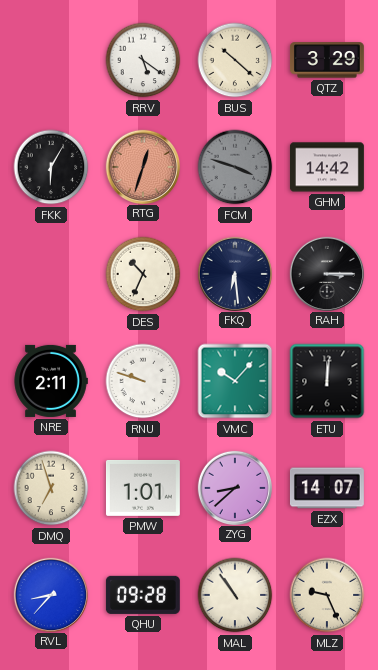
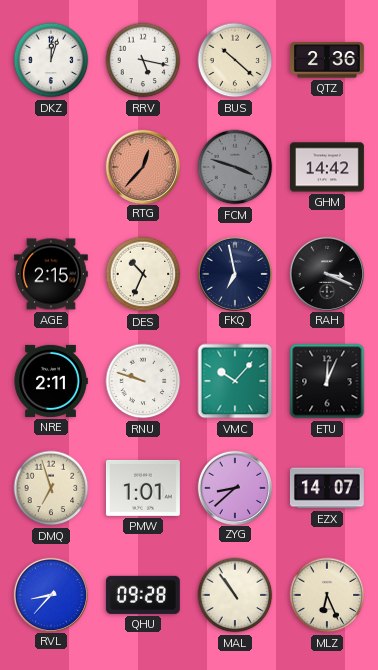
DKZ: none -> 12:03
RRV: 5:21 -> 5:17
QTZ: 3:29 -> 2:36
FKK: 6:05 -> none
RTG: 12:33 -> 12:37
AGE: none -> 2:15
FKQ: 6:29 -> 6:58
RAH: 3:15 -> 3:19
ETU: 12:01 -> 12:04
MLZ: 9:26 -> 6:26
